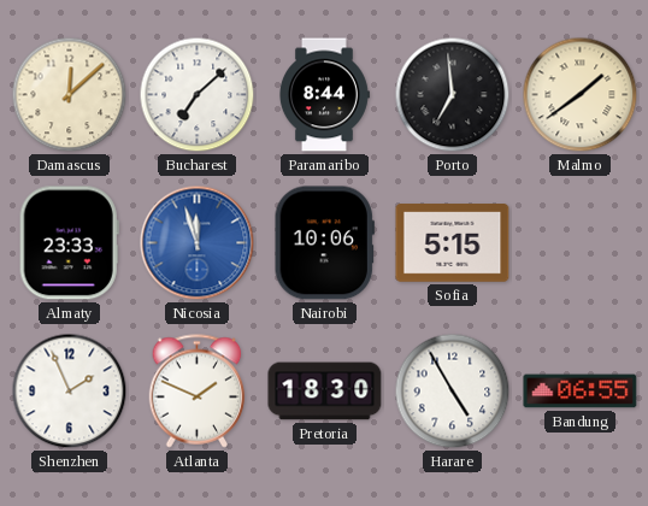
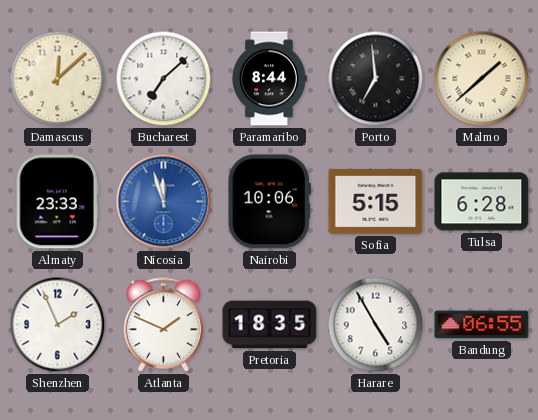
Malmo: 1:39 -> 1:38
Tulsa: none -> 6:28
Pretoria: 18:30 -> 18:35
